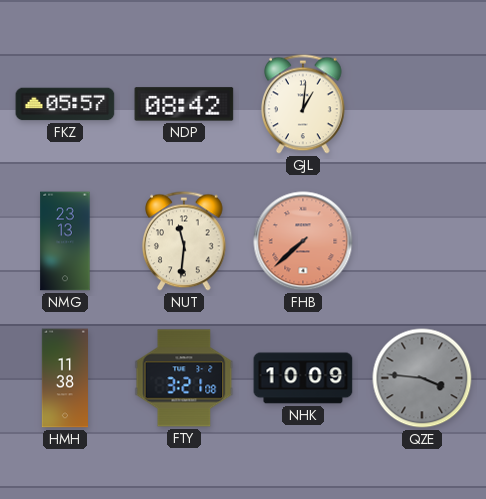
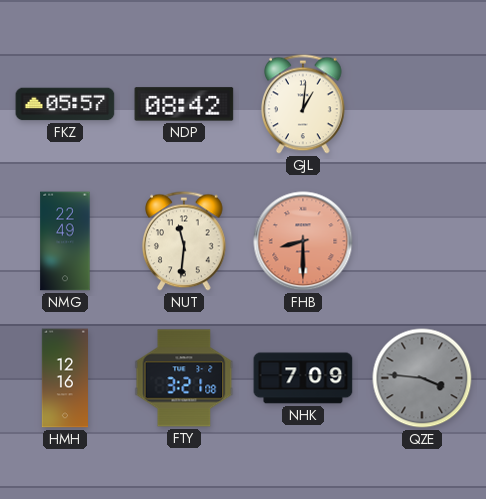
NMG: 23:13 -> 22:49
FHB: 7:38 -> 8:30
HMH: 11:38 -> 12:16
NHK: 10:09 -> 7:09
